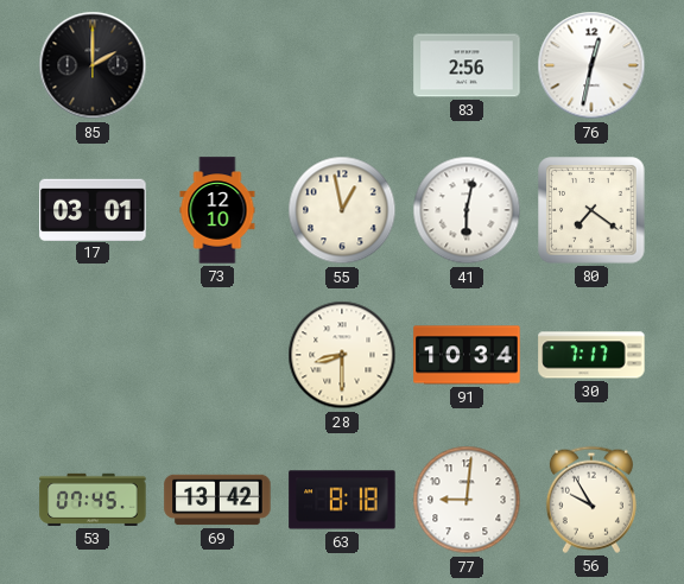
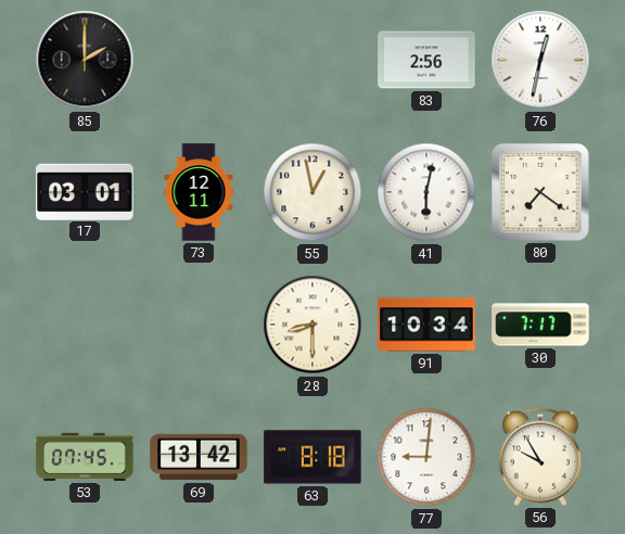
73: 12:10 -> 12:11
